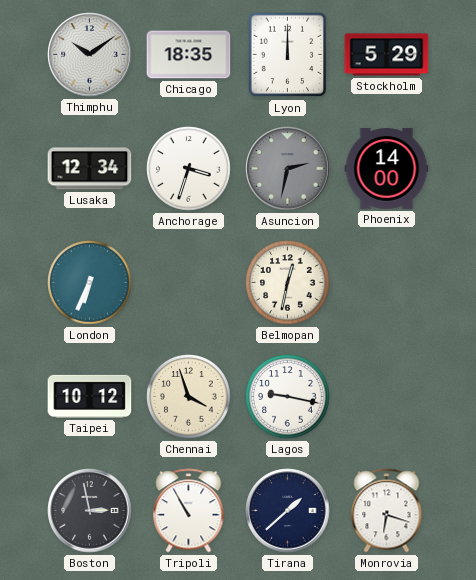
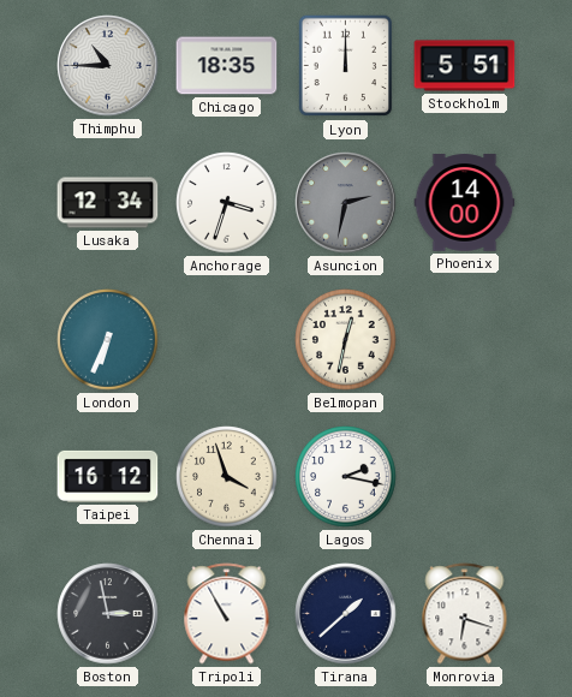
Thimphu: 10:09 -> 10:45
Stockholm: 5:29 -> 5:51
Taipei: 10:12 -> 16:12
Lagos: 9:17 -> 2:17
